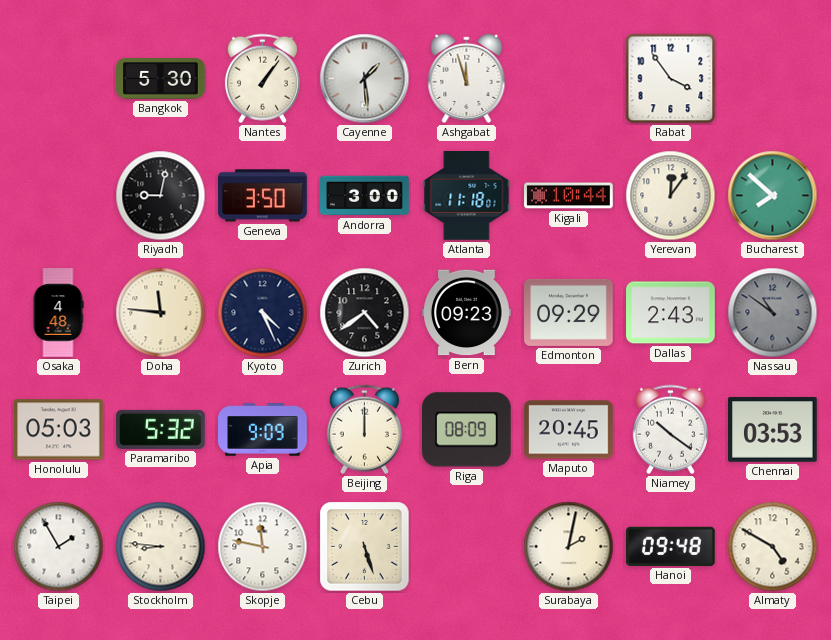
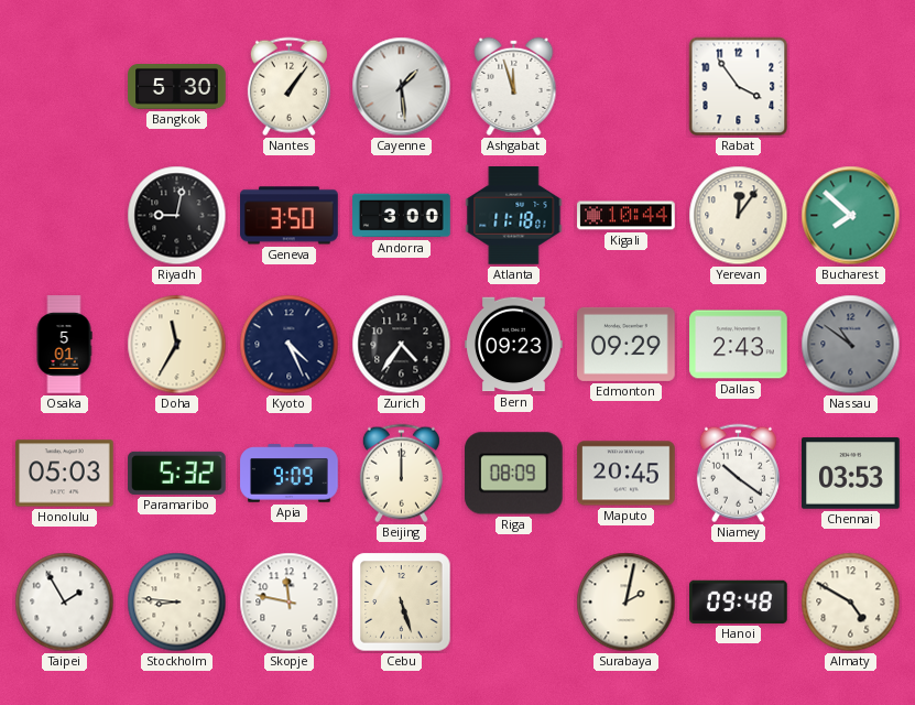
Osaka: 4:48 -> 5:01
Doha: 11:46 -> 11:35
Zurich: 4:39 -> 4:36
